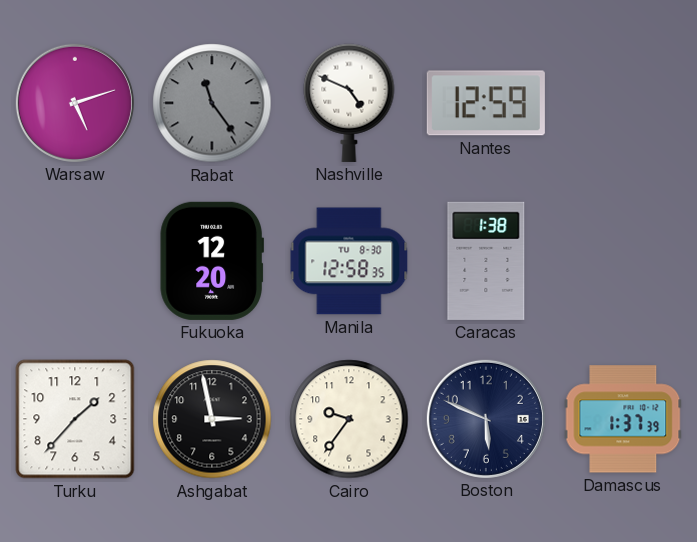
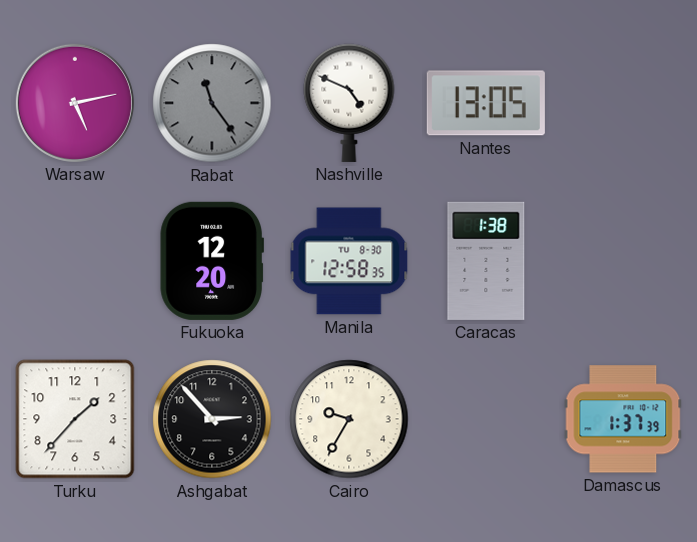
Warsaw: 5:12 -> 5:13
Nantes: 12:59 -> 13:05
Ashgabat: 2:58 -> 2:53
Cairo: 9:36 -> 9:35
Boston: 5:49 -> none
